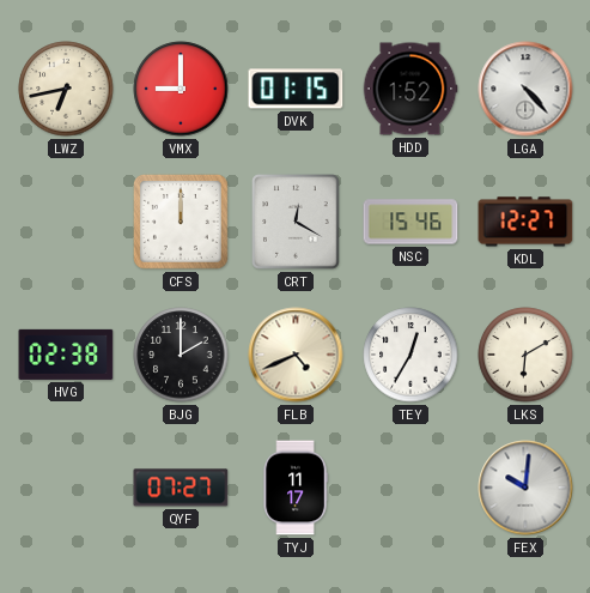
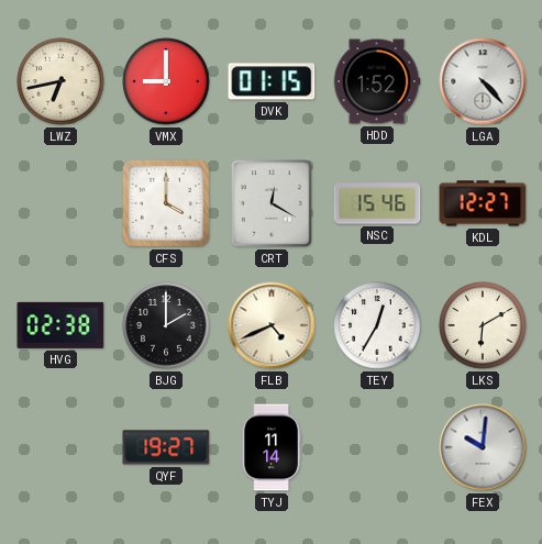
CFS: 12:00 -> 4:00
QYF: 07:27 -> 19:27
TYJ: 11:17 -> 11:14
